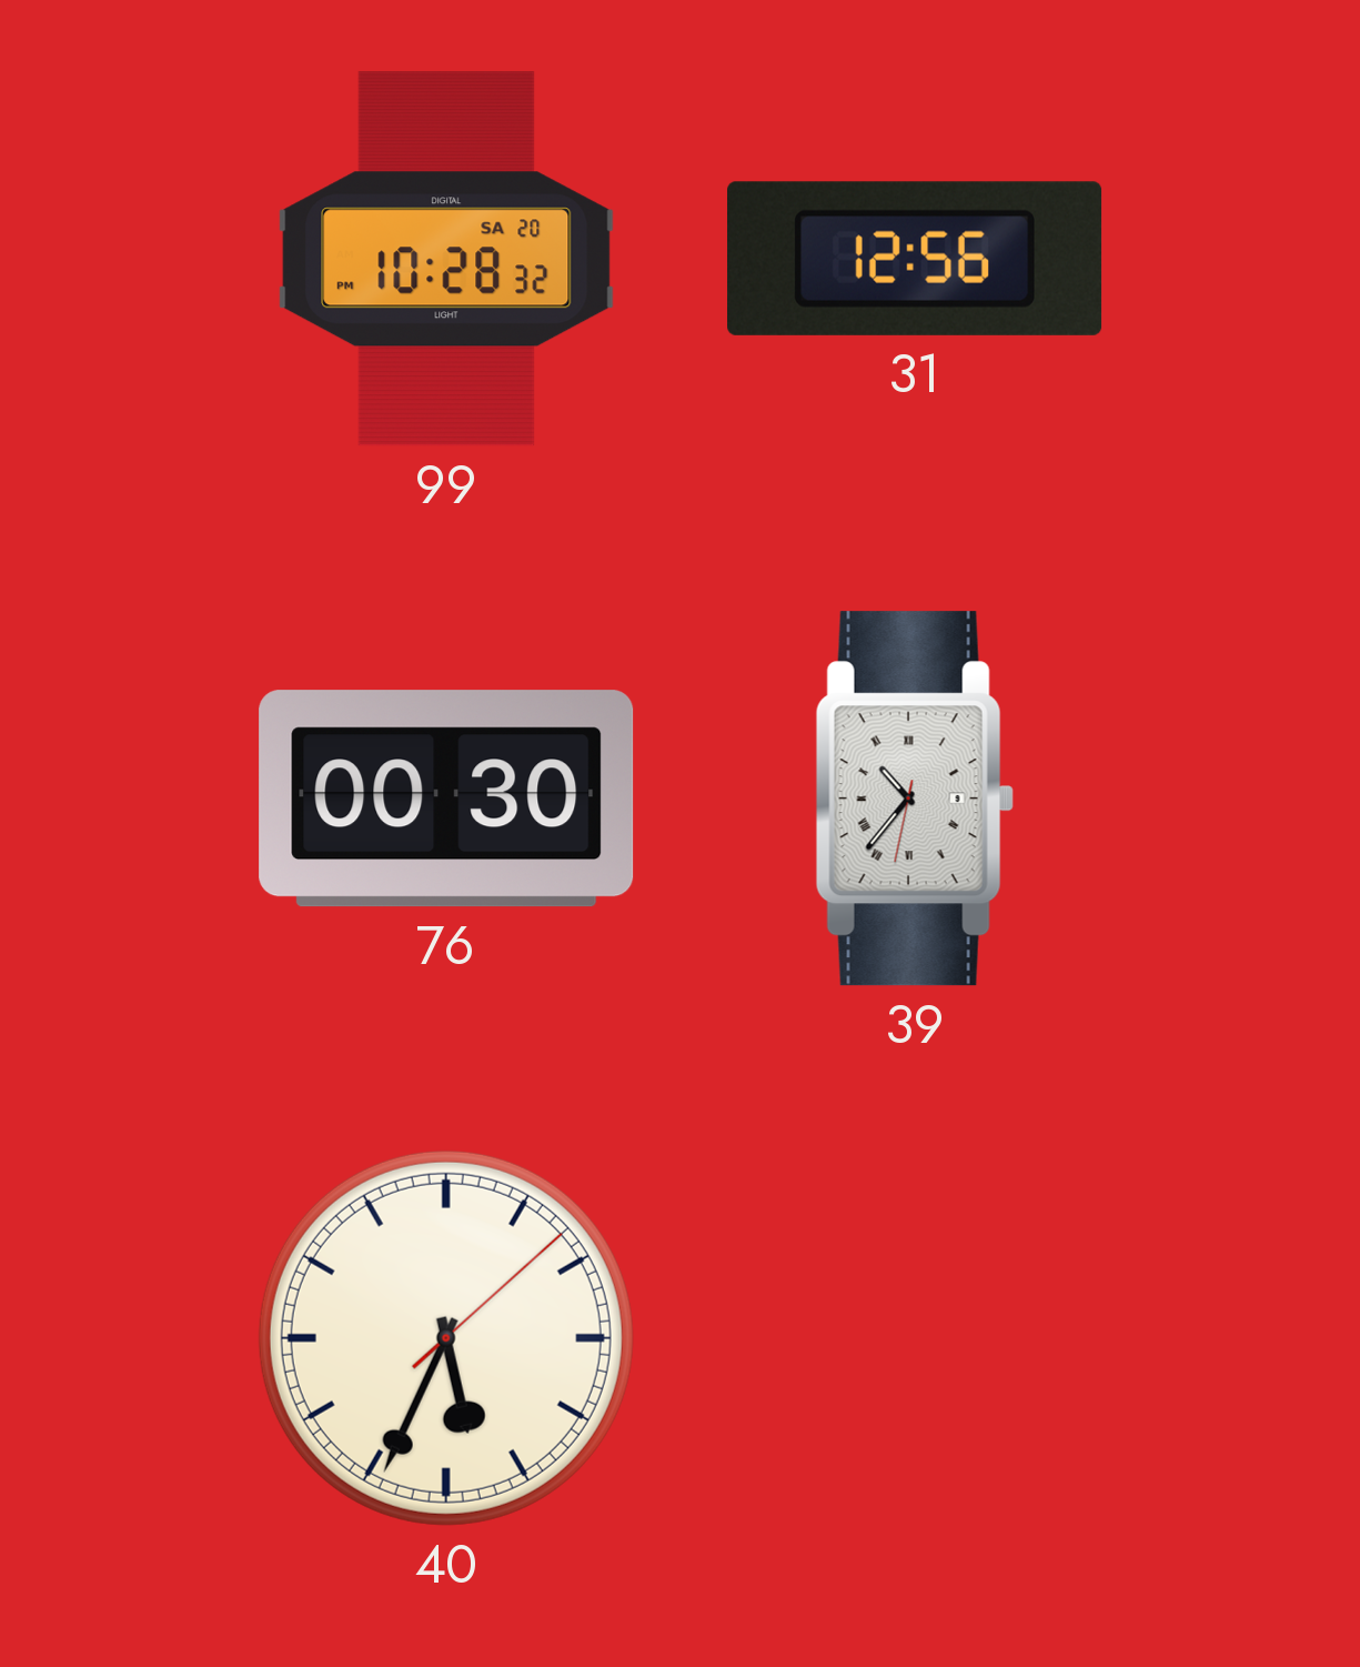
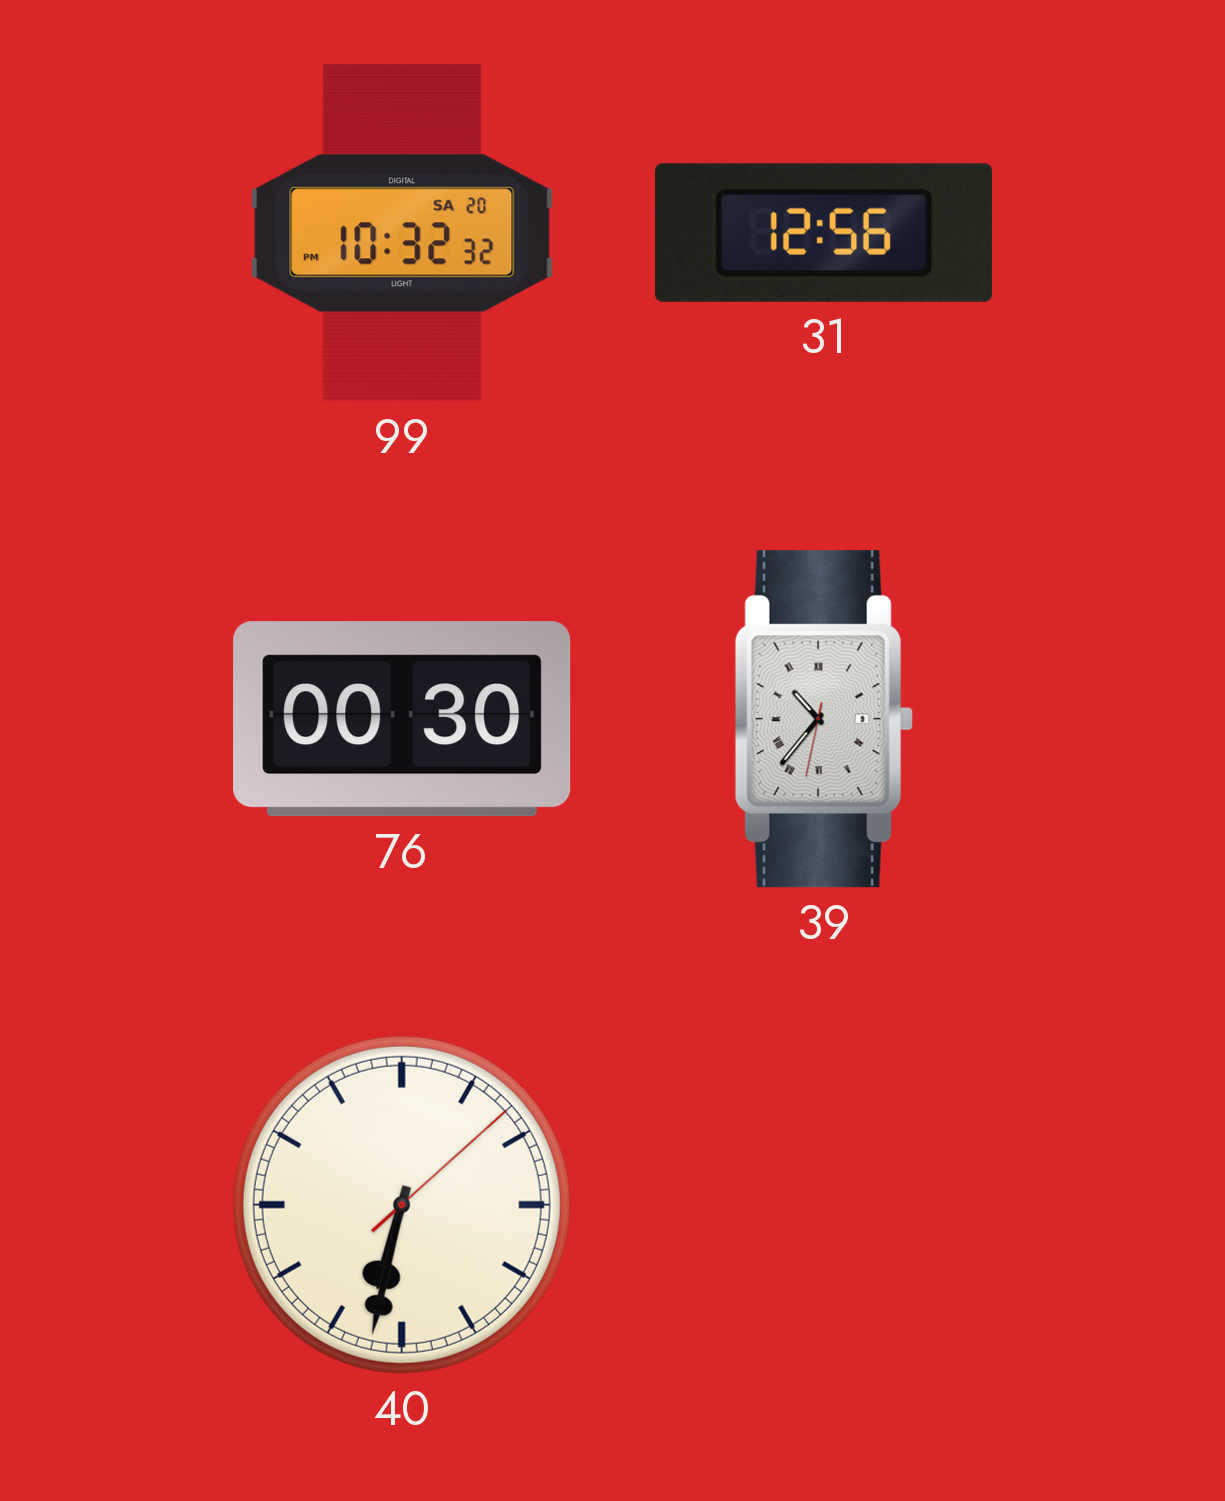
99: 10:28 -> 10:32
40: 5:34 -> 6:32
